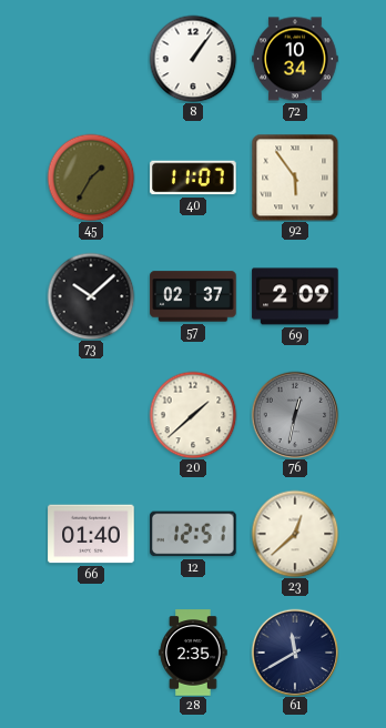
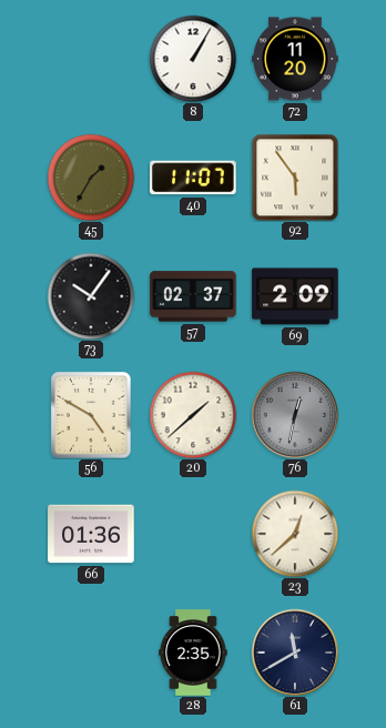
8: 1:06 -> 1:05
72: 10:34 -> 11:20
73: 10:08 -> 10:06
56: none -> 4:50
66: 01:40 -> 01:36
12: 12:51 -> none
